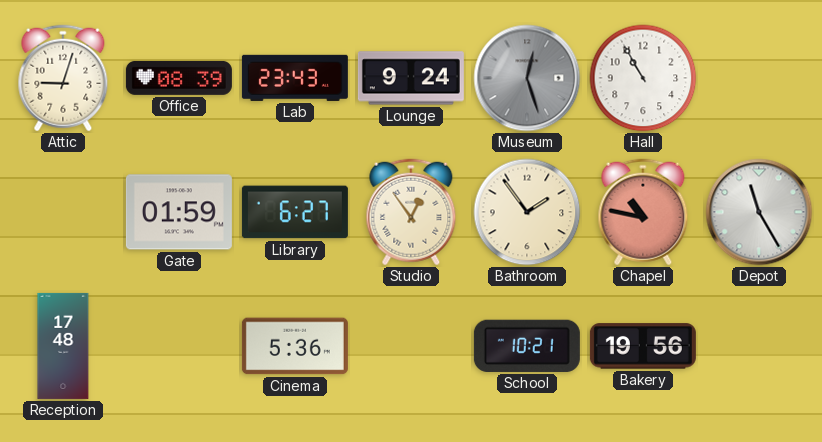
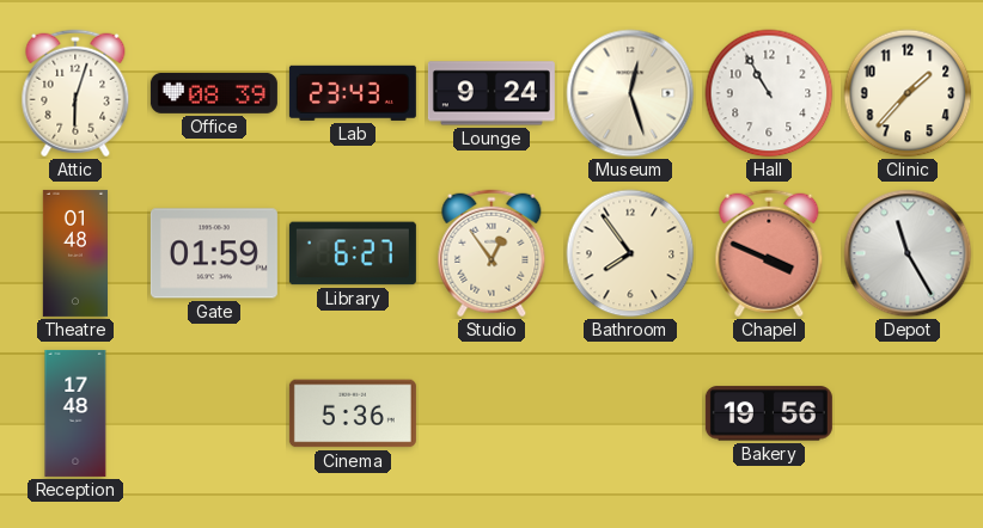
Attic: 9:03 -> 6:03
Museum dial: grey -> cream
Clinic: none -> 1:37
Theatre: none -> 01:48
Bathroom: 1:54 -> 7:54
Chapel: 10:47 -> 3:49
School: 10:21 -> none
